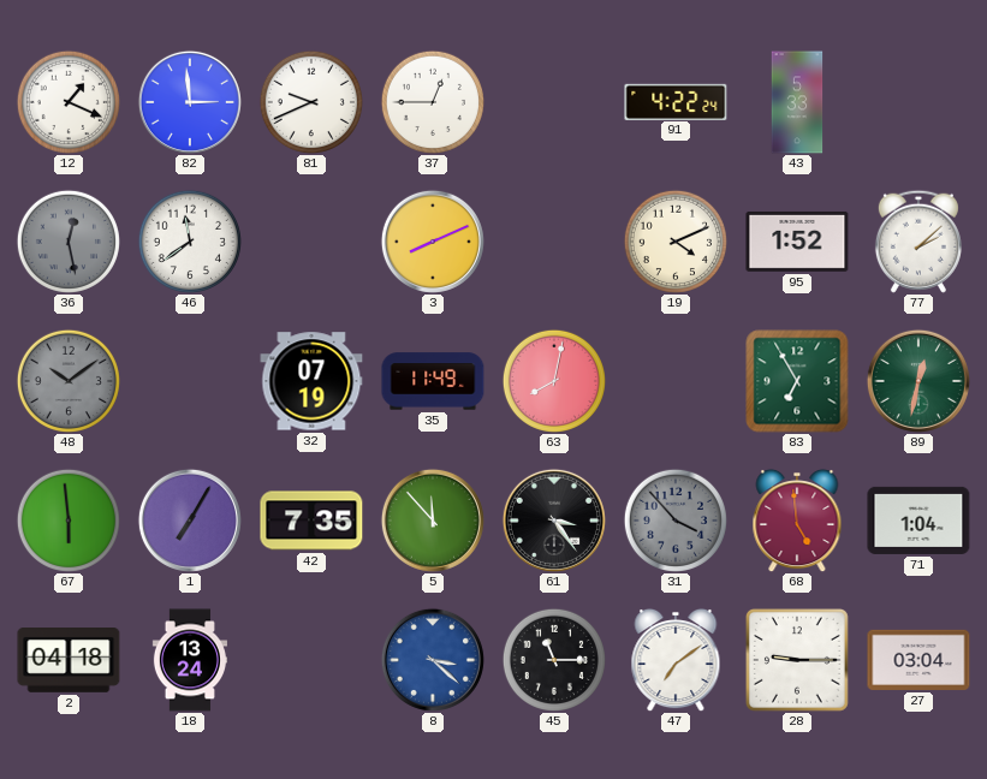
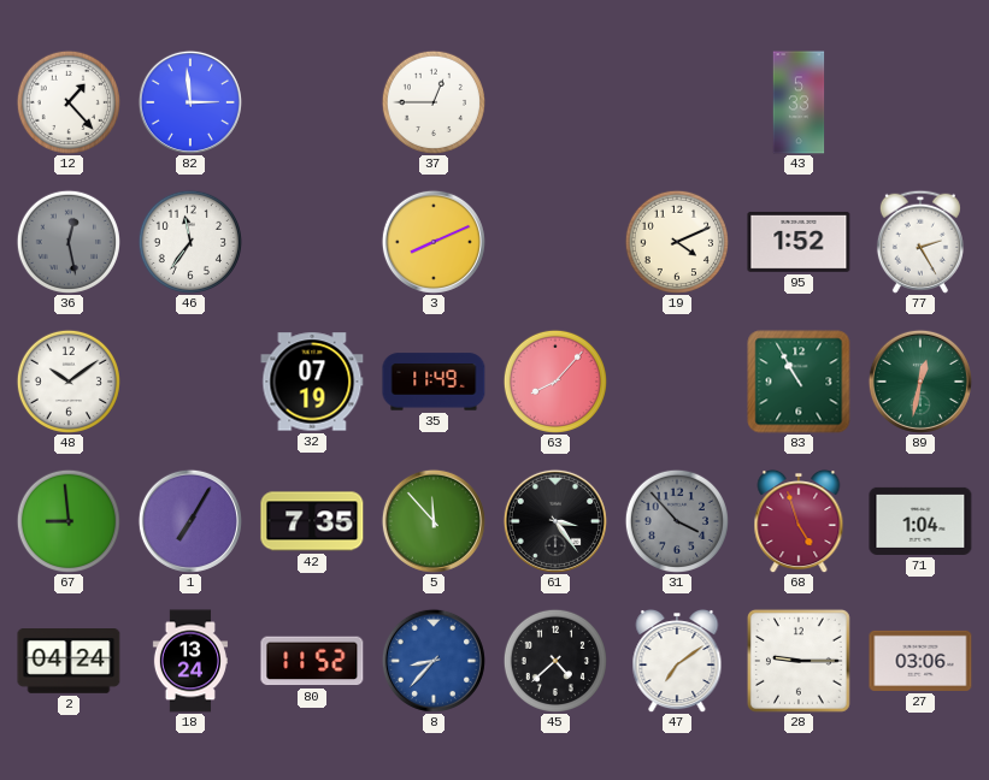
12: 1:19 -> 1:23
81: 9:41 -> none
91: 4:22 -> none
46: 11:39 -> 11:36
77: 2:08 -> 2:25
48 dial: grey -> white
63: 8:02 -> 8:07
83: 6:55 -> 10:55
67: 5:59 -> 8:59
68: 4:59 -> 4:57
2: 04:18 -> 04:24
80: none -> 11:52
8: 3:22 -> 8:37
45: 11:15 -> 4:38
27: 03:04 -> 03:06
